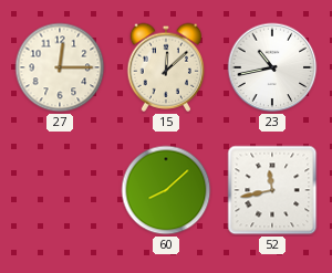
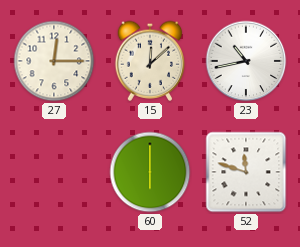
60: 8:08 -> 6:00
52: 11:43 -> 11:48
